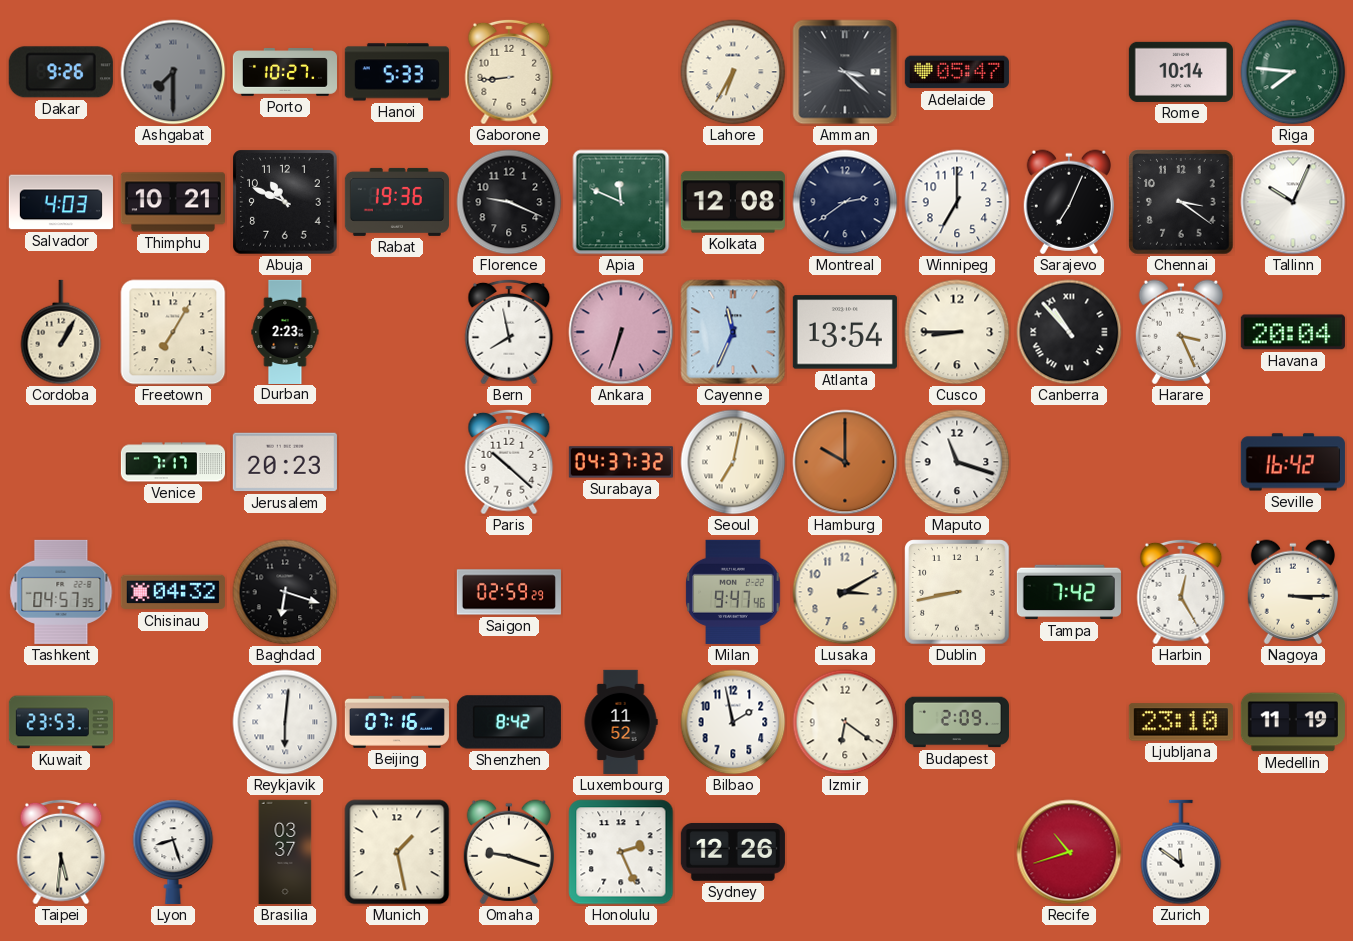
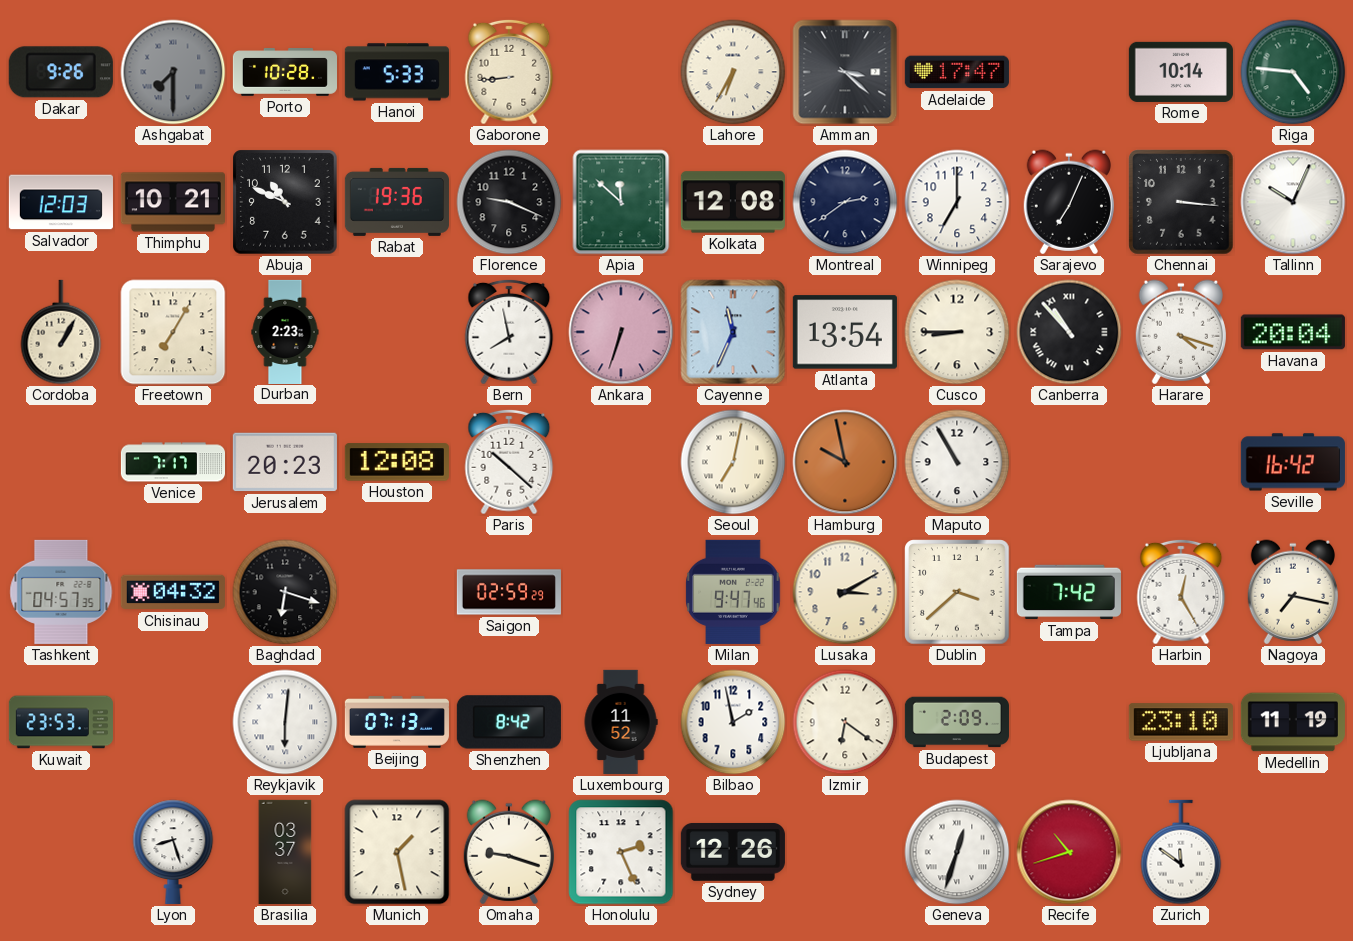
Porto: 10:27 -> 10:28
Adelaide: 05:47 -> 17:47
Riga: 7:46 -> 4:46
Salvador: 4:03 -> 12:03
Apia: 11:49 -> 11:52
Chennai: 3:21 -> 3:16
Harare: 3:26 -> 4:18
Houston: none -> 12:08
Surabaya: 04:37 -> none
Hamburg: 10:00 -> 9:58
Maputo: 11:18 -> 10:55
Dublin: 8:43 -> 3:38
Nagoya: 3:15 -> 7:17
Beijing: 07:16 -> 07:13
Taipei: 5:31 -> none
Geneva: none -> 12:33
